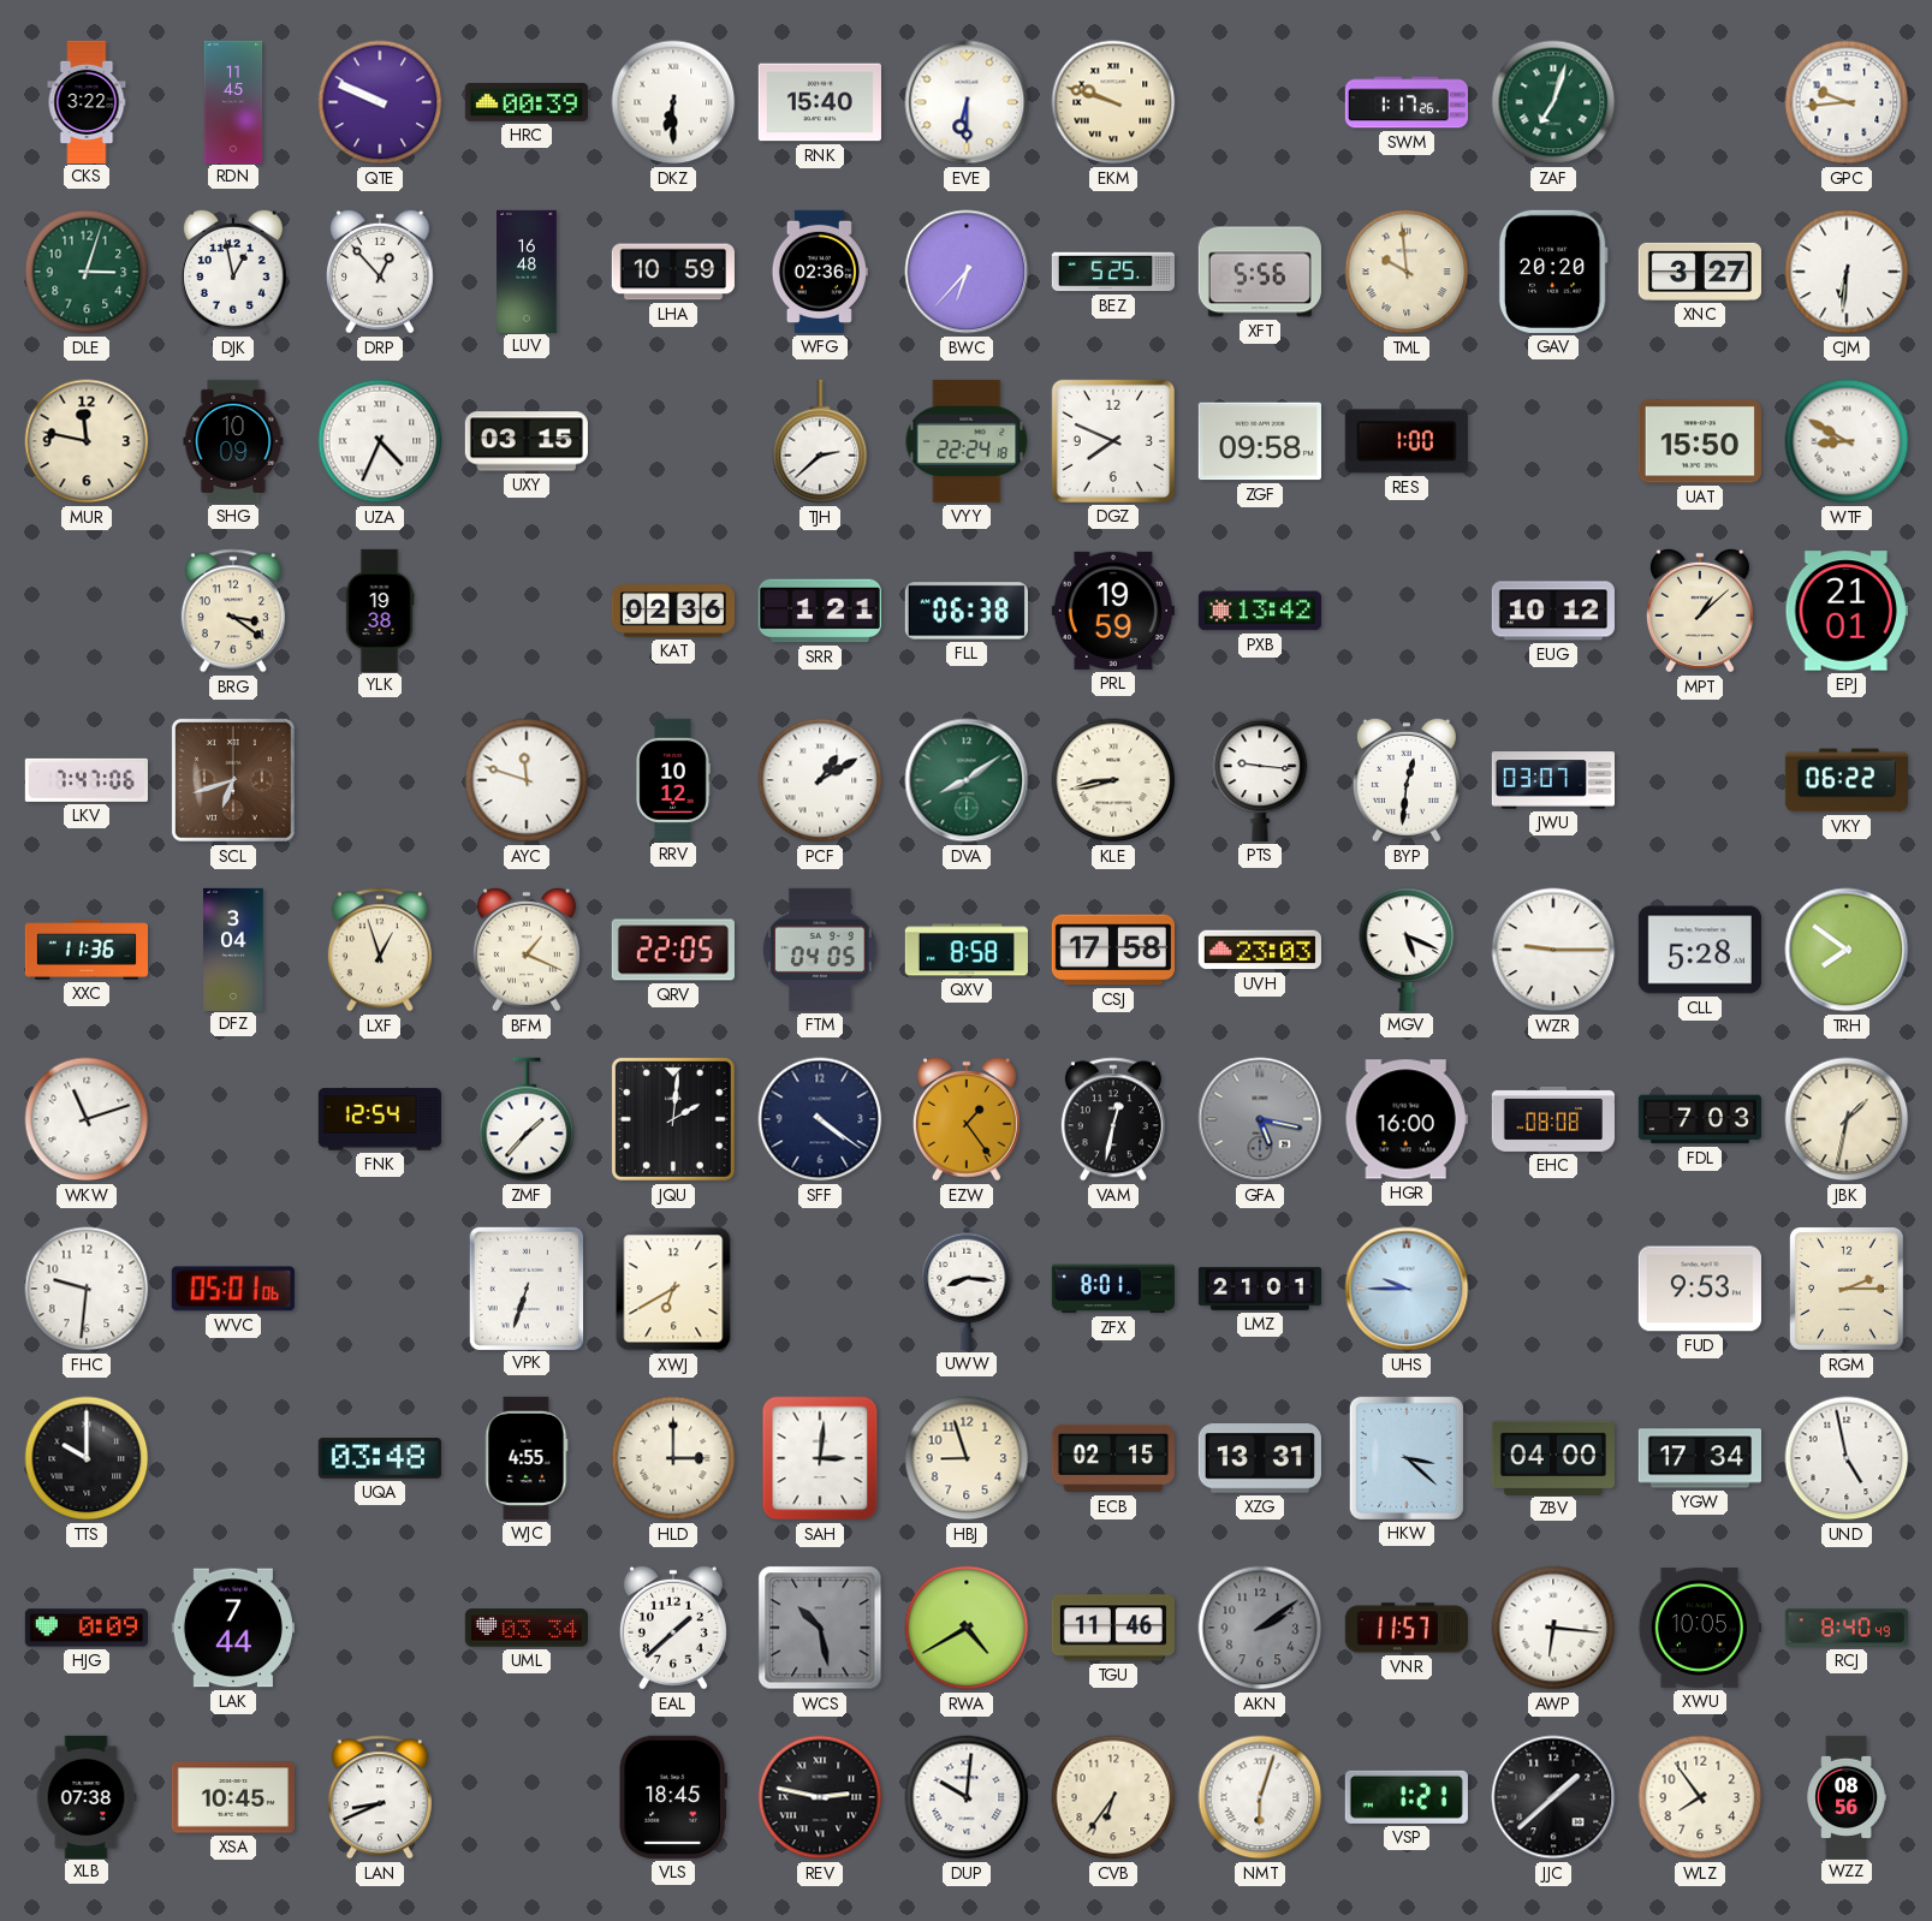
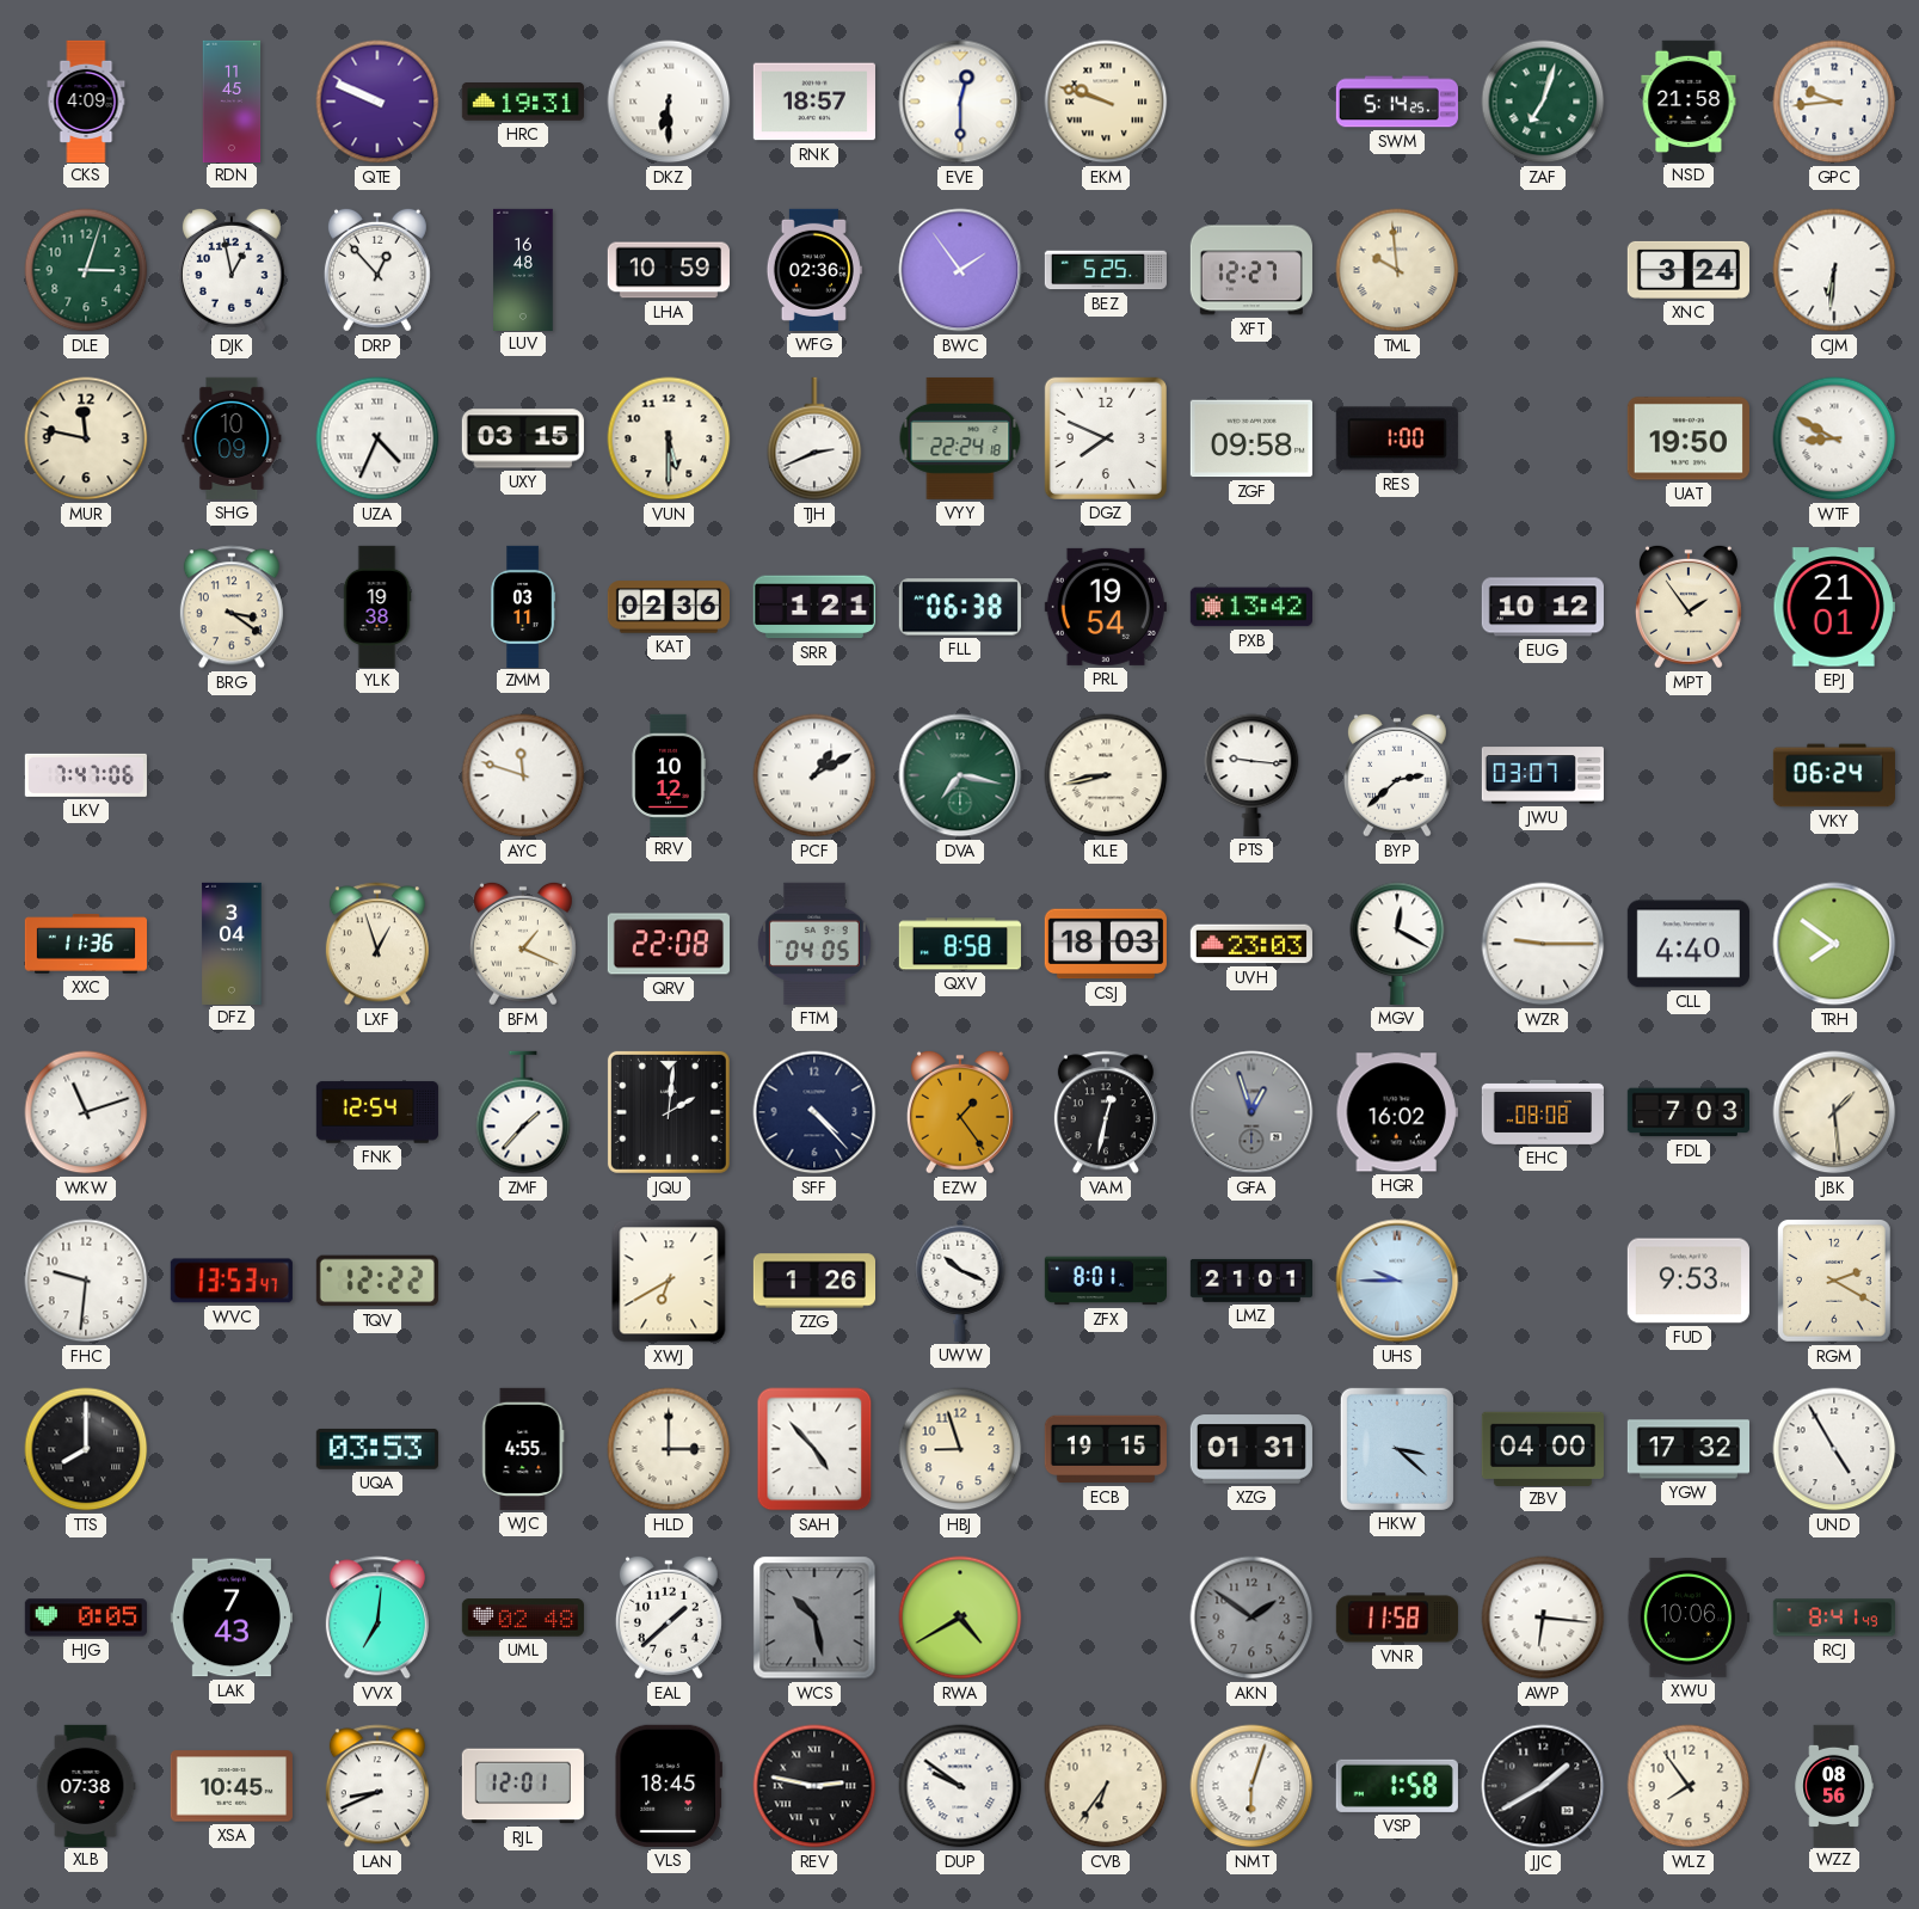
CKS: 3:22 -> 4:09
HRC: 00:39 -> 19:31
RNK: 15:40 -> 18:57
EVE: 6:30 -> 12:30
SWM: 1:17 -> 5:14
NSD: none -> 21:58
BWC: 6:37 -> 1:54
XFT: 5:56 -> 12:27
GAV: 20:20 -> none
XNC: 3:27 -> 3:24
VUN: none -> 5:30
TJH: 2:38 -> 2:41
UAT: 15:50 -> 19:50
ZMM: none -> 03:11
PRL: 19:59 -> 19:54
MPT: 1:08 -> 1:54
SCL: 6:42 -> none
DVA: 8:09 -> 7:17
BYP: 12:31 -> 2:38
VKY: 06:22 -> 06:24
QRV: 22:05 -> 22:08
CSJ: 17:58 -> 18:03
MGV: 5:19 -> 12:20
CLL: 5:28 -> 4:40
SFF: 4:21 -> 4:23
GFA: 5:17 -> 12:57
HGR: 16:00 -> 16:02
JBK: 1:32 -> 1:29
WVC: 05:01 -> 13:53
TQV: none -> 12:22
VPK: 6:33 -> none
ZZG: none -> 1:26
UWW: 8:16 -> 10:19
RGM: 2:15 -> 2:20
TTS: 10:00 -> 8:00
UQA: 03:48 -> 03:53
SAH: 3:01 -> 4:53
ECB: 02:15 -> 19:15
XZG: 13:31 -> 01:31
YGW: 17:34 -> 17:32
UND: 4:58 -> 4:55
HJG: 0:09 -> 0:05
LAK: 7:44 -> 7:43
VVX: none -> 7:01
UML: 03:34 -> 02:48
TGU: 11:46 -> none
AKN: 2:09 -> 1:51
VNR: 11:57 -> 11:58
XWU: 10:05 -> 10:06
RCJ: 8:40 -> 8:41
RJL: none -> 12:01
DUP: 10:01 -> 9:51
VSP: 1:21 -> 1:58
JJC: 1:38 -> 1:40
